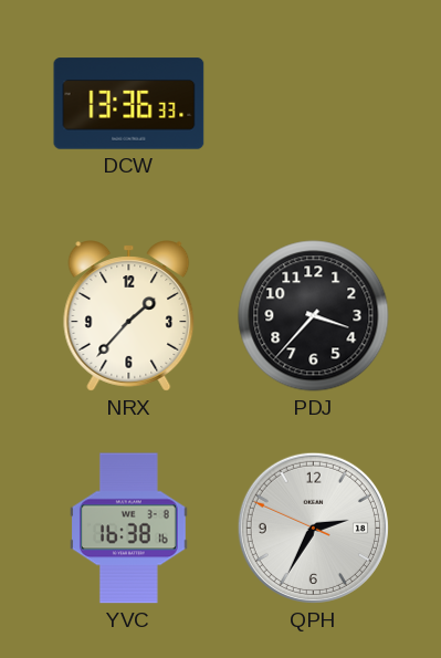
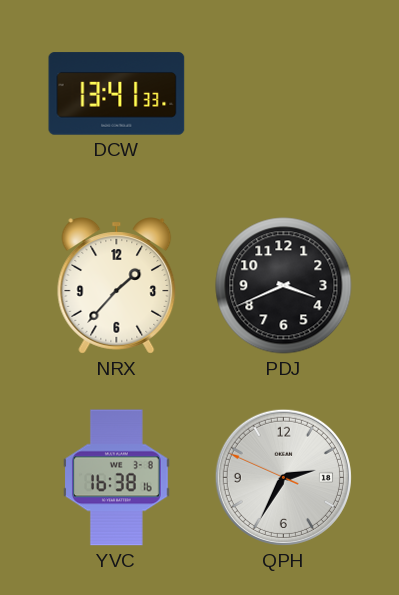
DCW: 13:36 -> 13:41
PDJ: 3:37 -> 3:41
